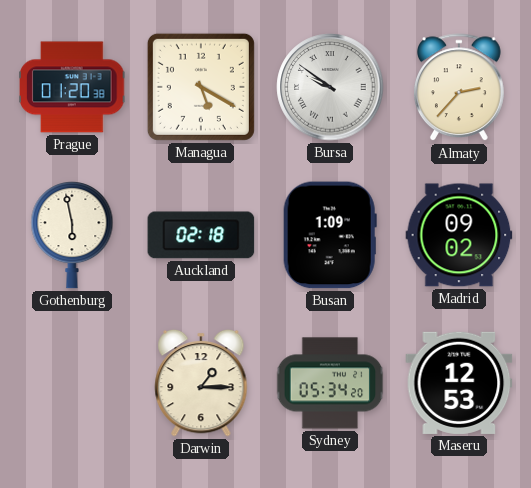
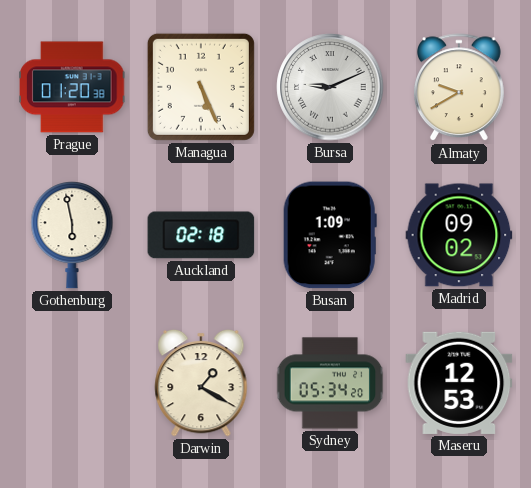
Managua: 5:20 -> 5:26
Bursa: 9:51 -> 9:11
Almaty: 2:37 -> 9:40
Darwin: 1:15 -> 1:20
